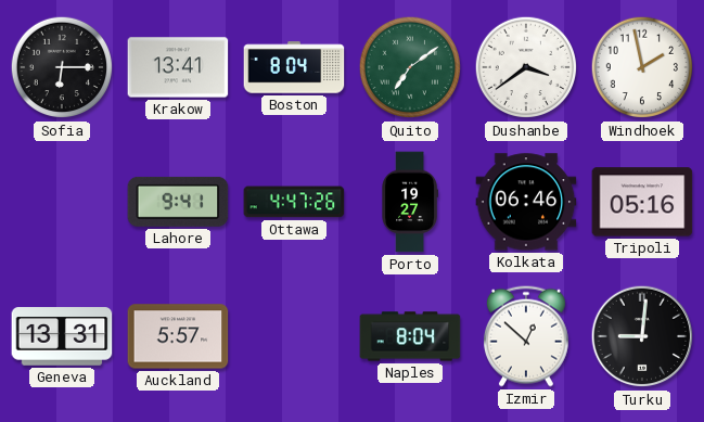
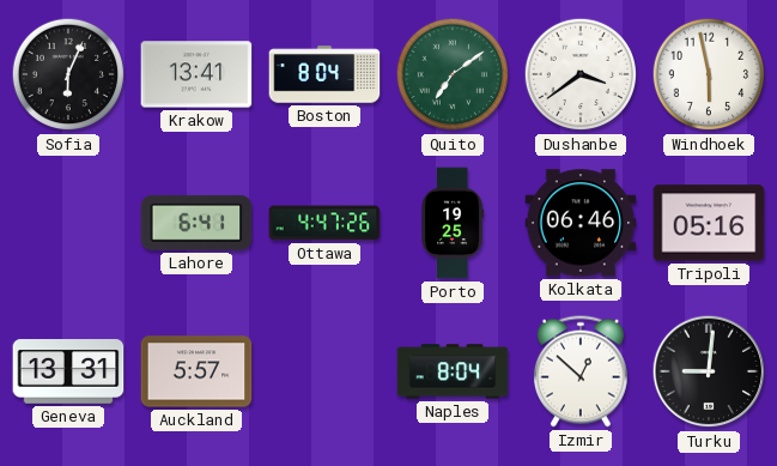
Sofia: 6:15 -> 6:04
Windhoek: 1:58 -> 5:58
Lahore: 9:41 -> 6:41
Porto: 19:27 -> 19:25
